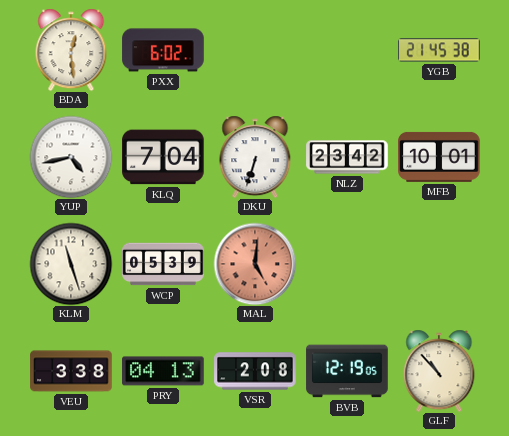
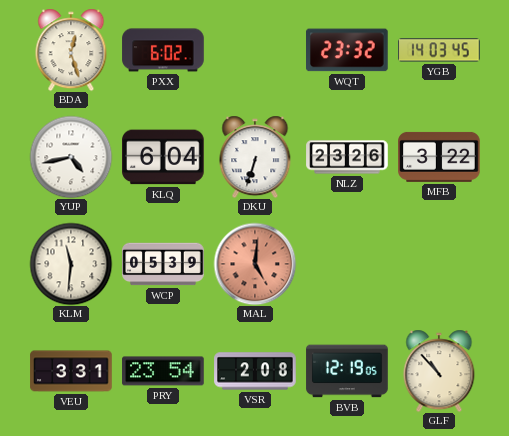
BDA: 12:29 -> 12:27
WQT: none -> 23:32
YGB: 21:45 -> 14:03
KLQ: 7:04 -> 6:04
NLZ: 23:42 -> 23:26
MFB: 10:01 -> 3:22
KLM: 11:27 -> 11:31
VEU: 3:38 -> 3:31
PRY: 04:13 -> 23:54
